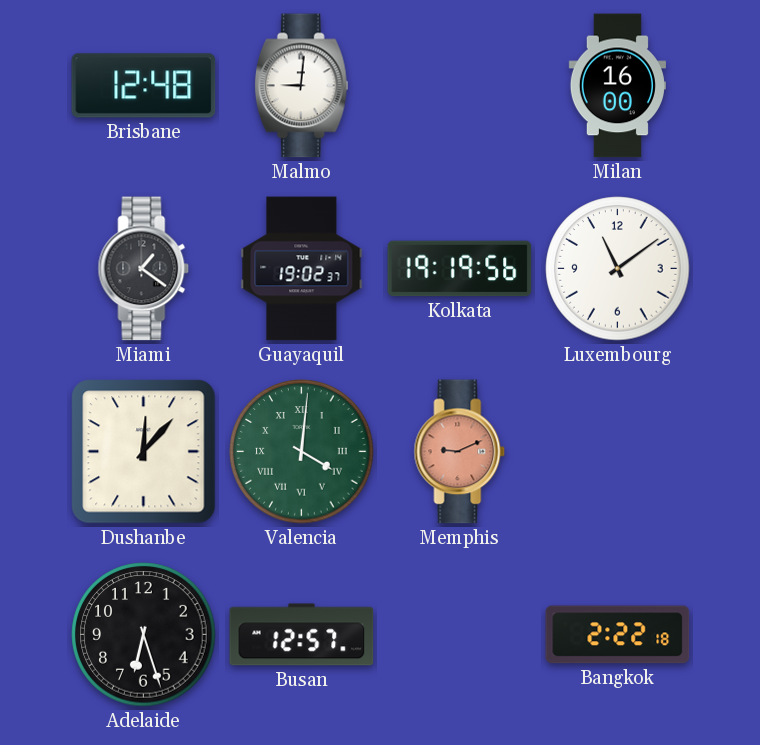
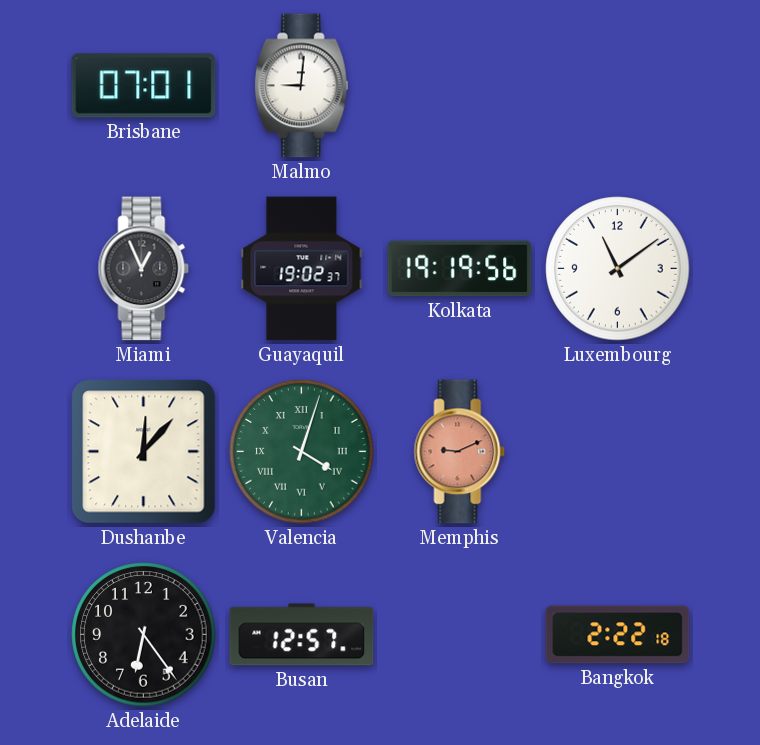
Brisbane: 12:48 -> 07:01
Milan: 16:00 -> none
Miami: 1:21 -> 12:56
Valencia: 4:01 -> 4:03
Adelaide: 6:27 -> 6:24
